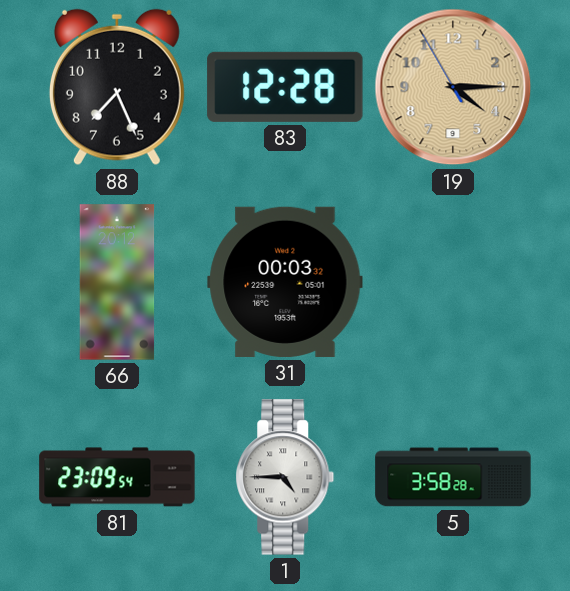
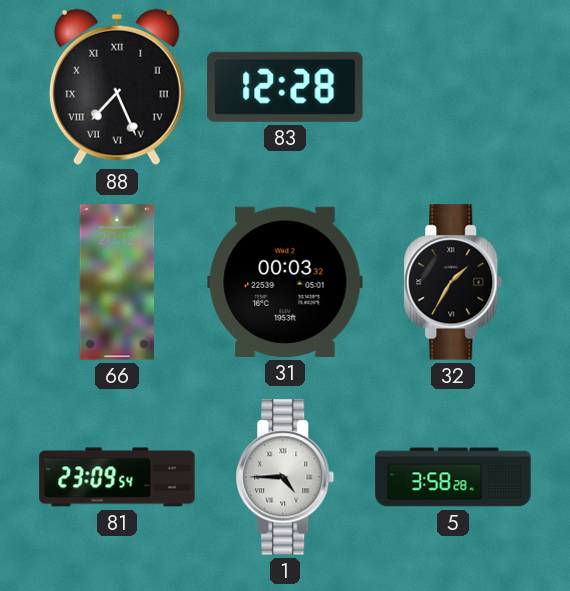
88 numerals: Arabic -> Roman
19: 4:14 -> none
32: none -> 1:35
